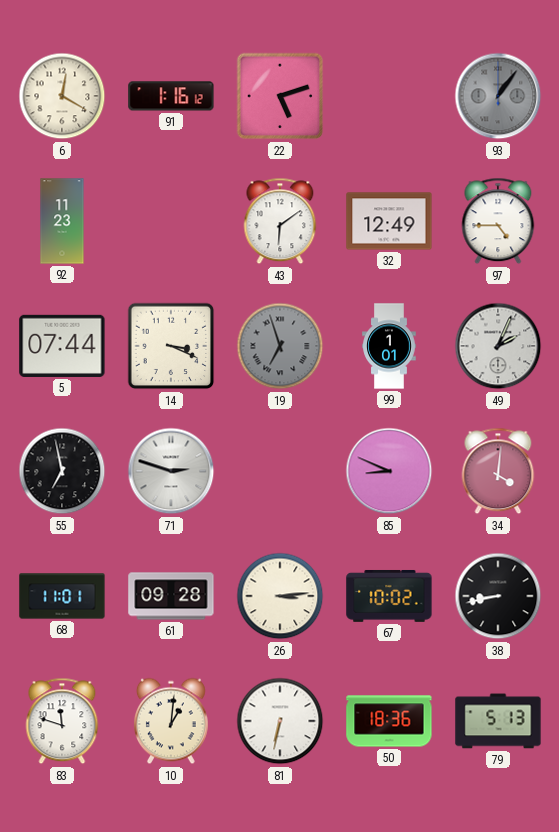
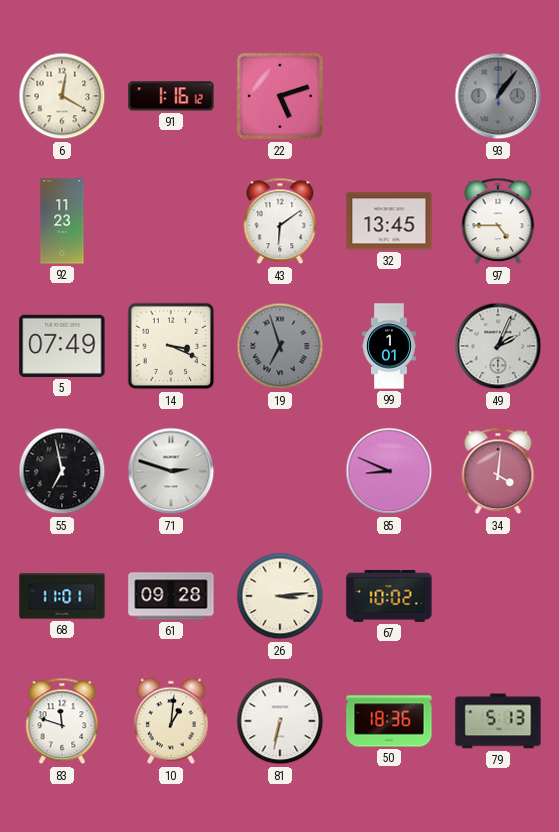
32: 12:49 -> 13:45
5: 07:44 -> 07:49
38: 8:43 -> none
